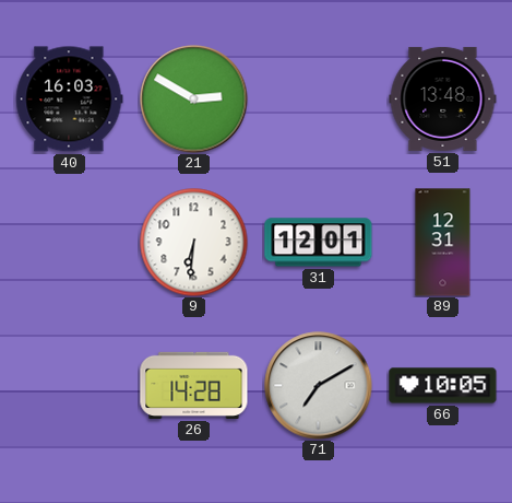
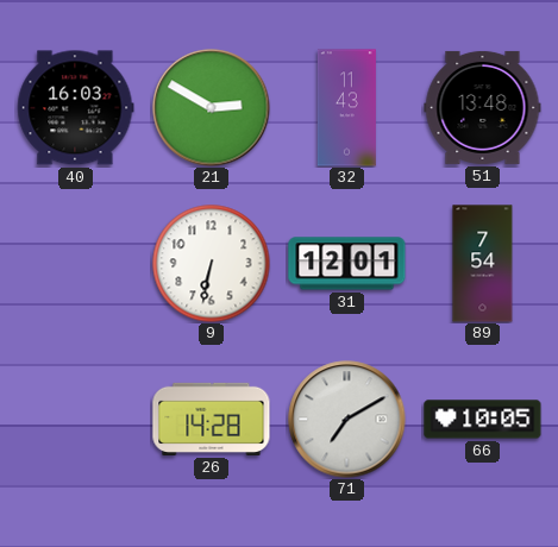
32: none -> 11:43
9: 6:31 -> 6:32
89: 12:31 -> 7:54
